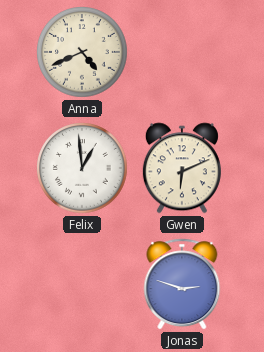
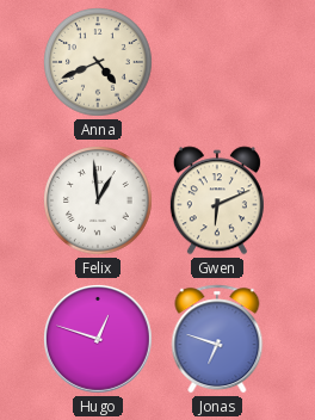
Hugo: none -> 12:48
Jonas: 2:48 -> 6:48
